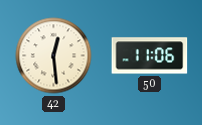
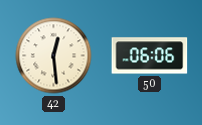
50: 11:06 -> 06:06
